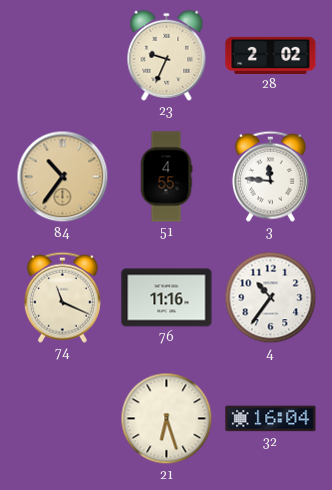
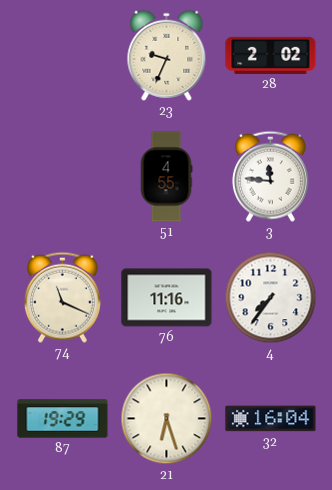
84: 10:36 -> none
4: 10:36 -> 7:36
87: none -> 19:29
